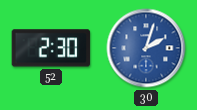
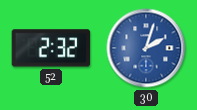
52: 2:30 -> 2:32
